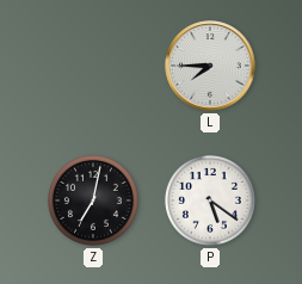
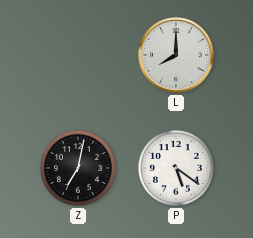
L: 7:45 -> 8:00
